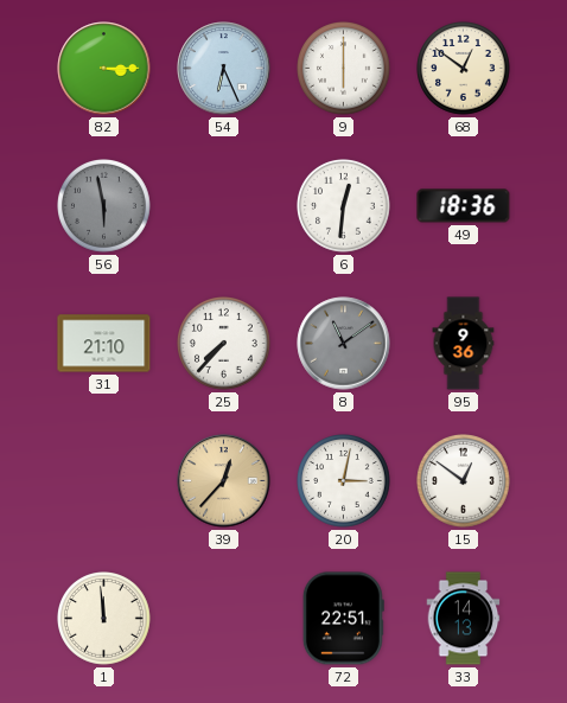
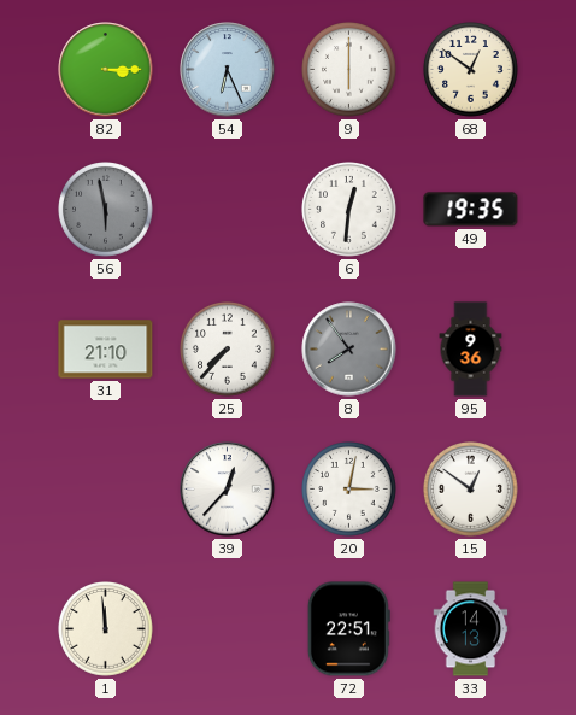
49: 18:36 -> 19:35
8: 11:09 -> 7:54
39 dial: champagne -> white
